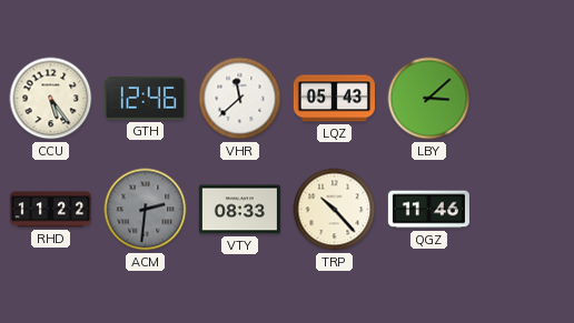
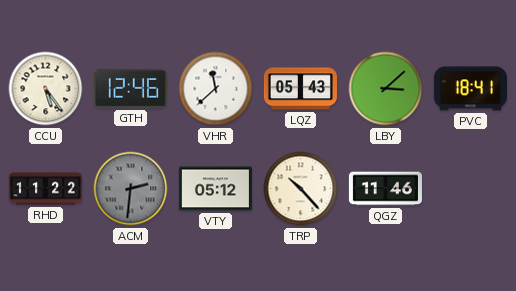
PVC: none -> 18:41
VTY: 08:33 -> 05:12
